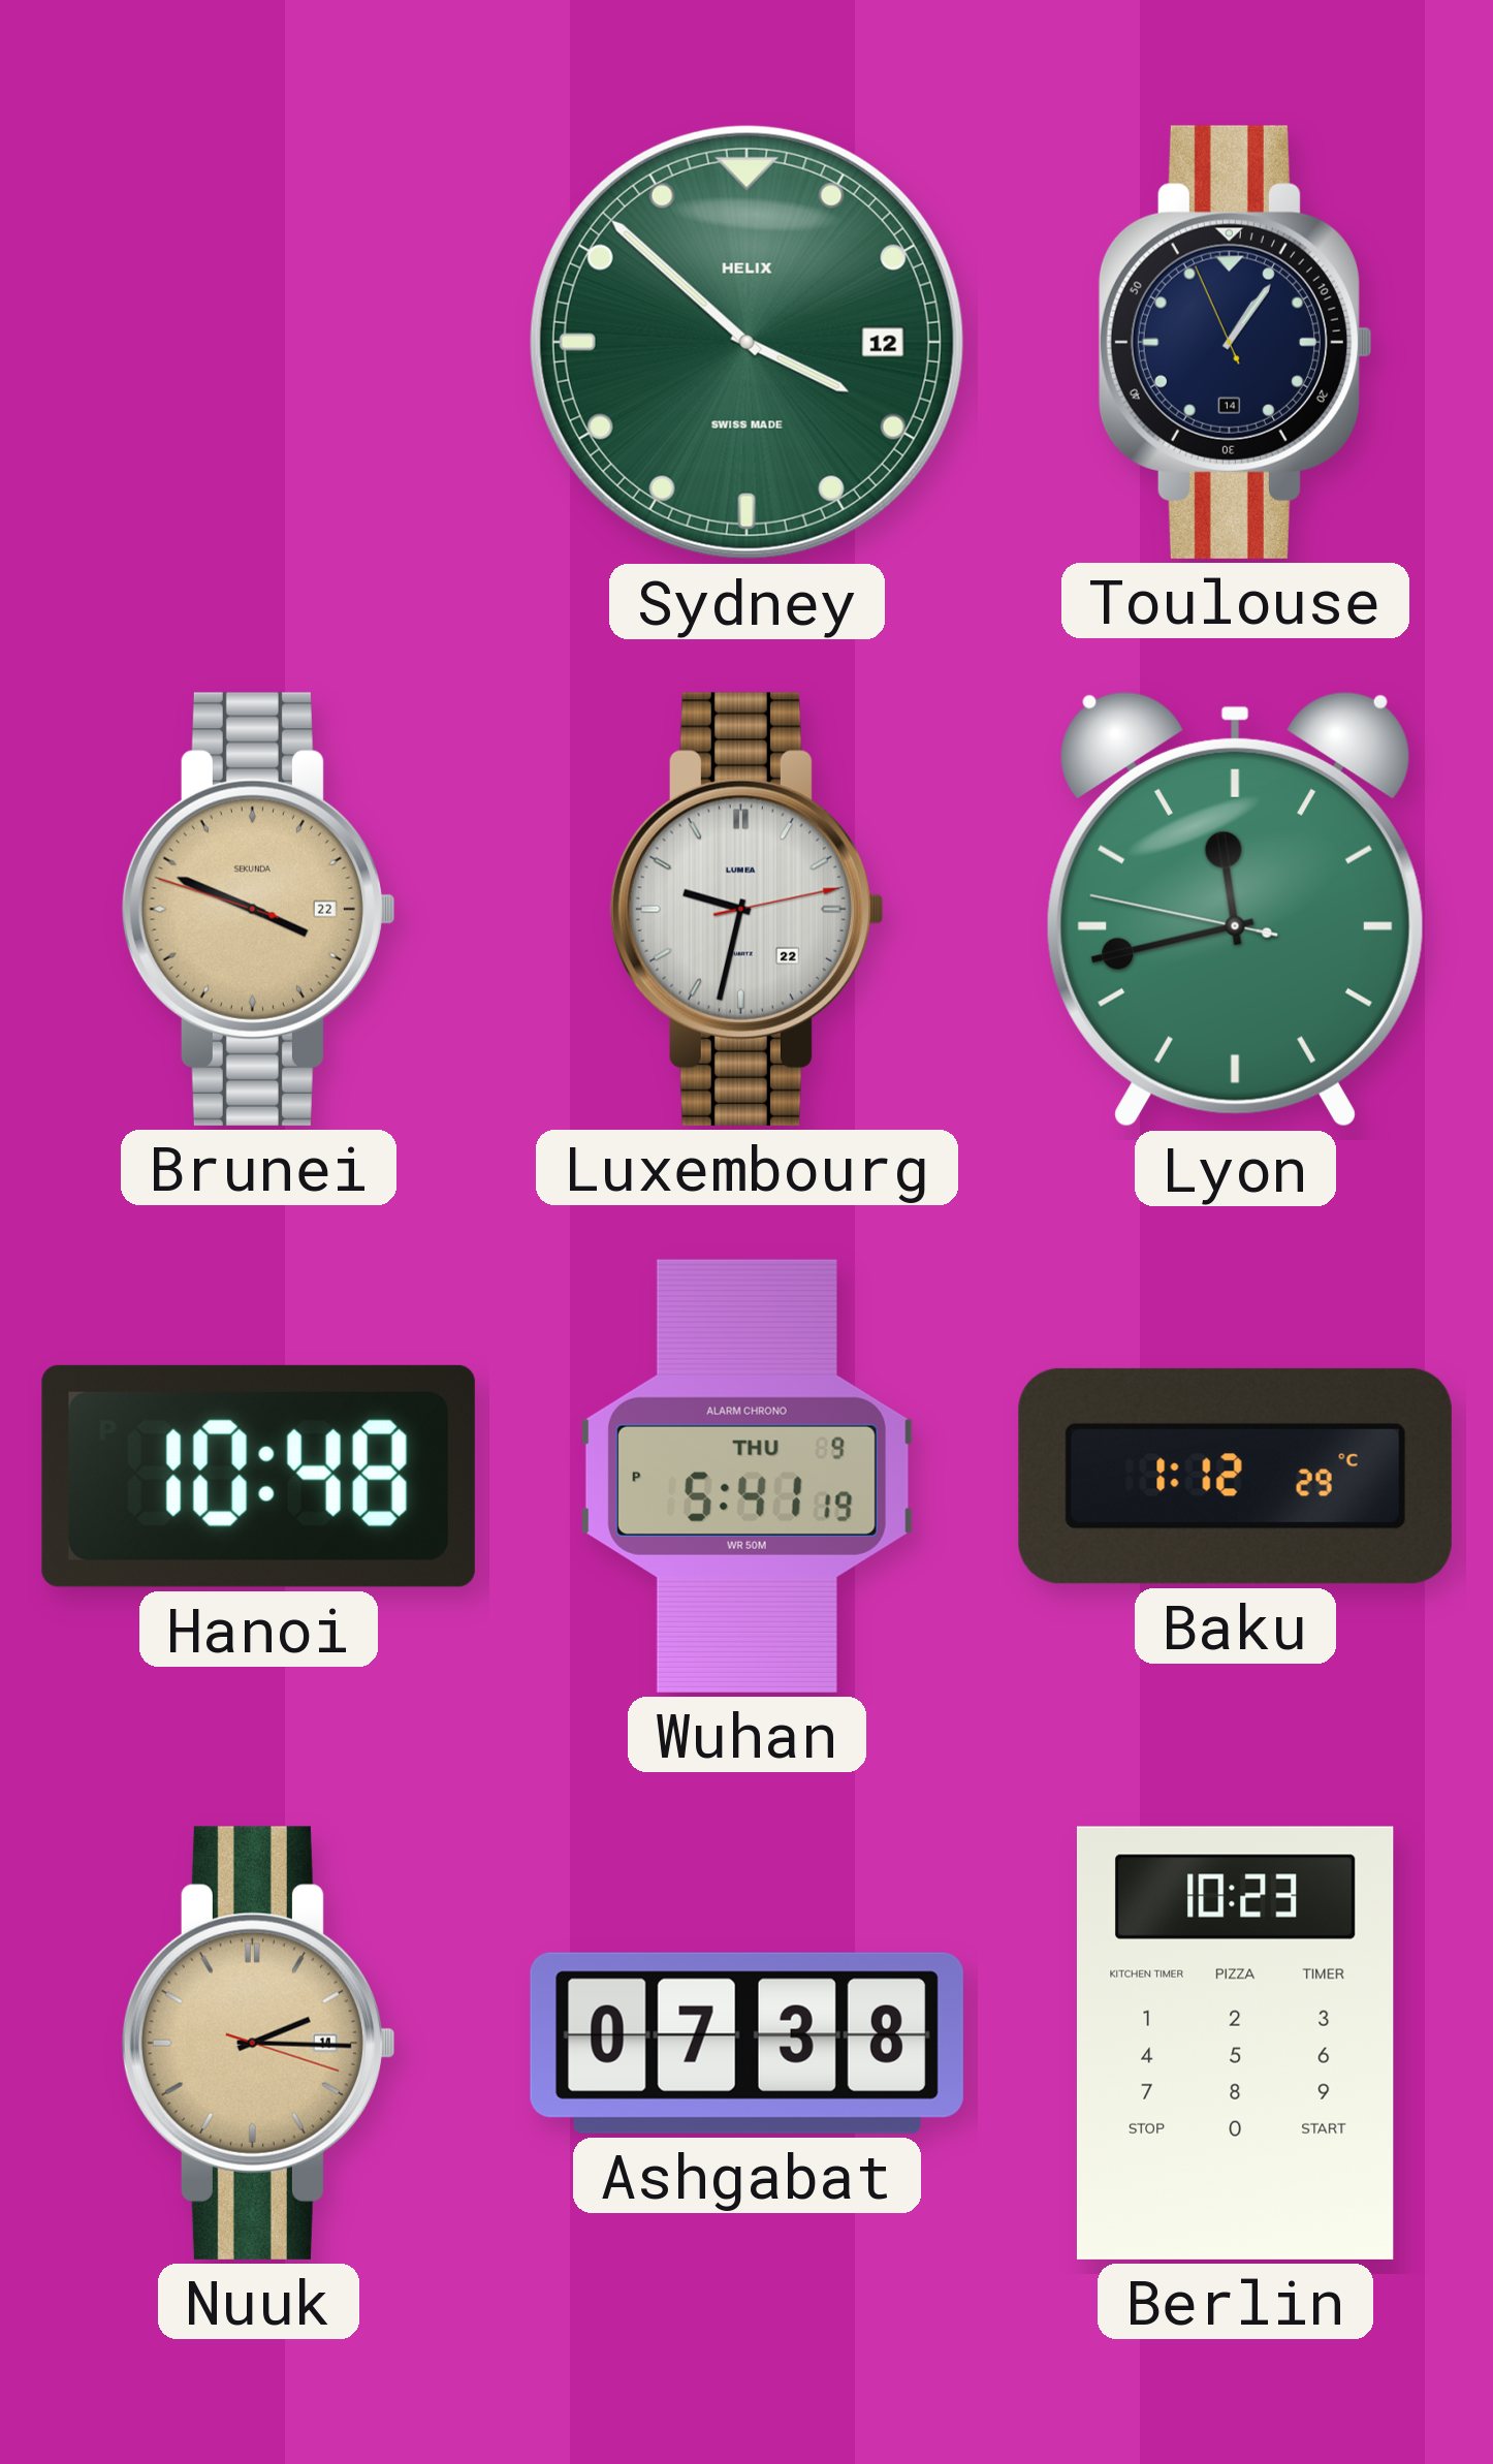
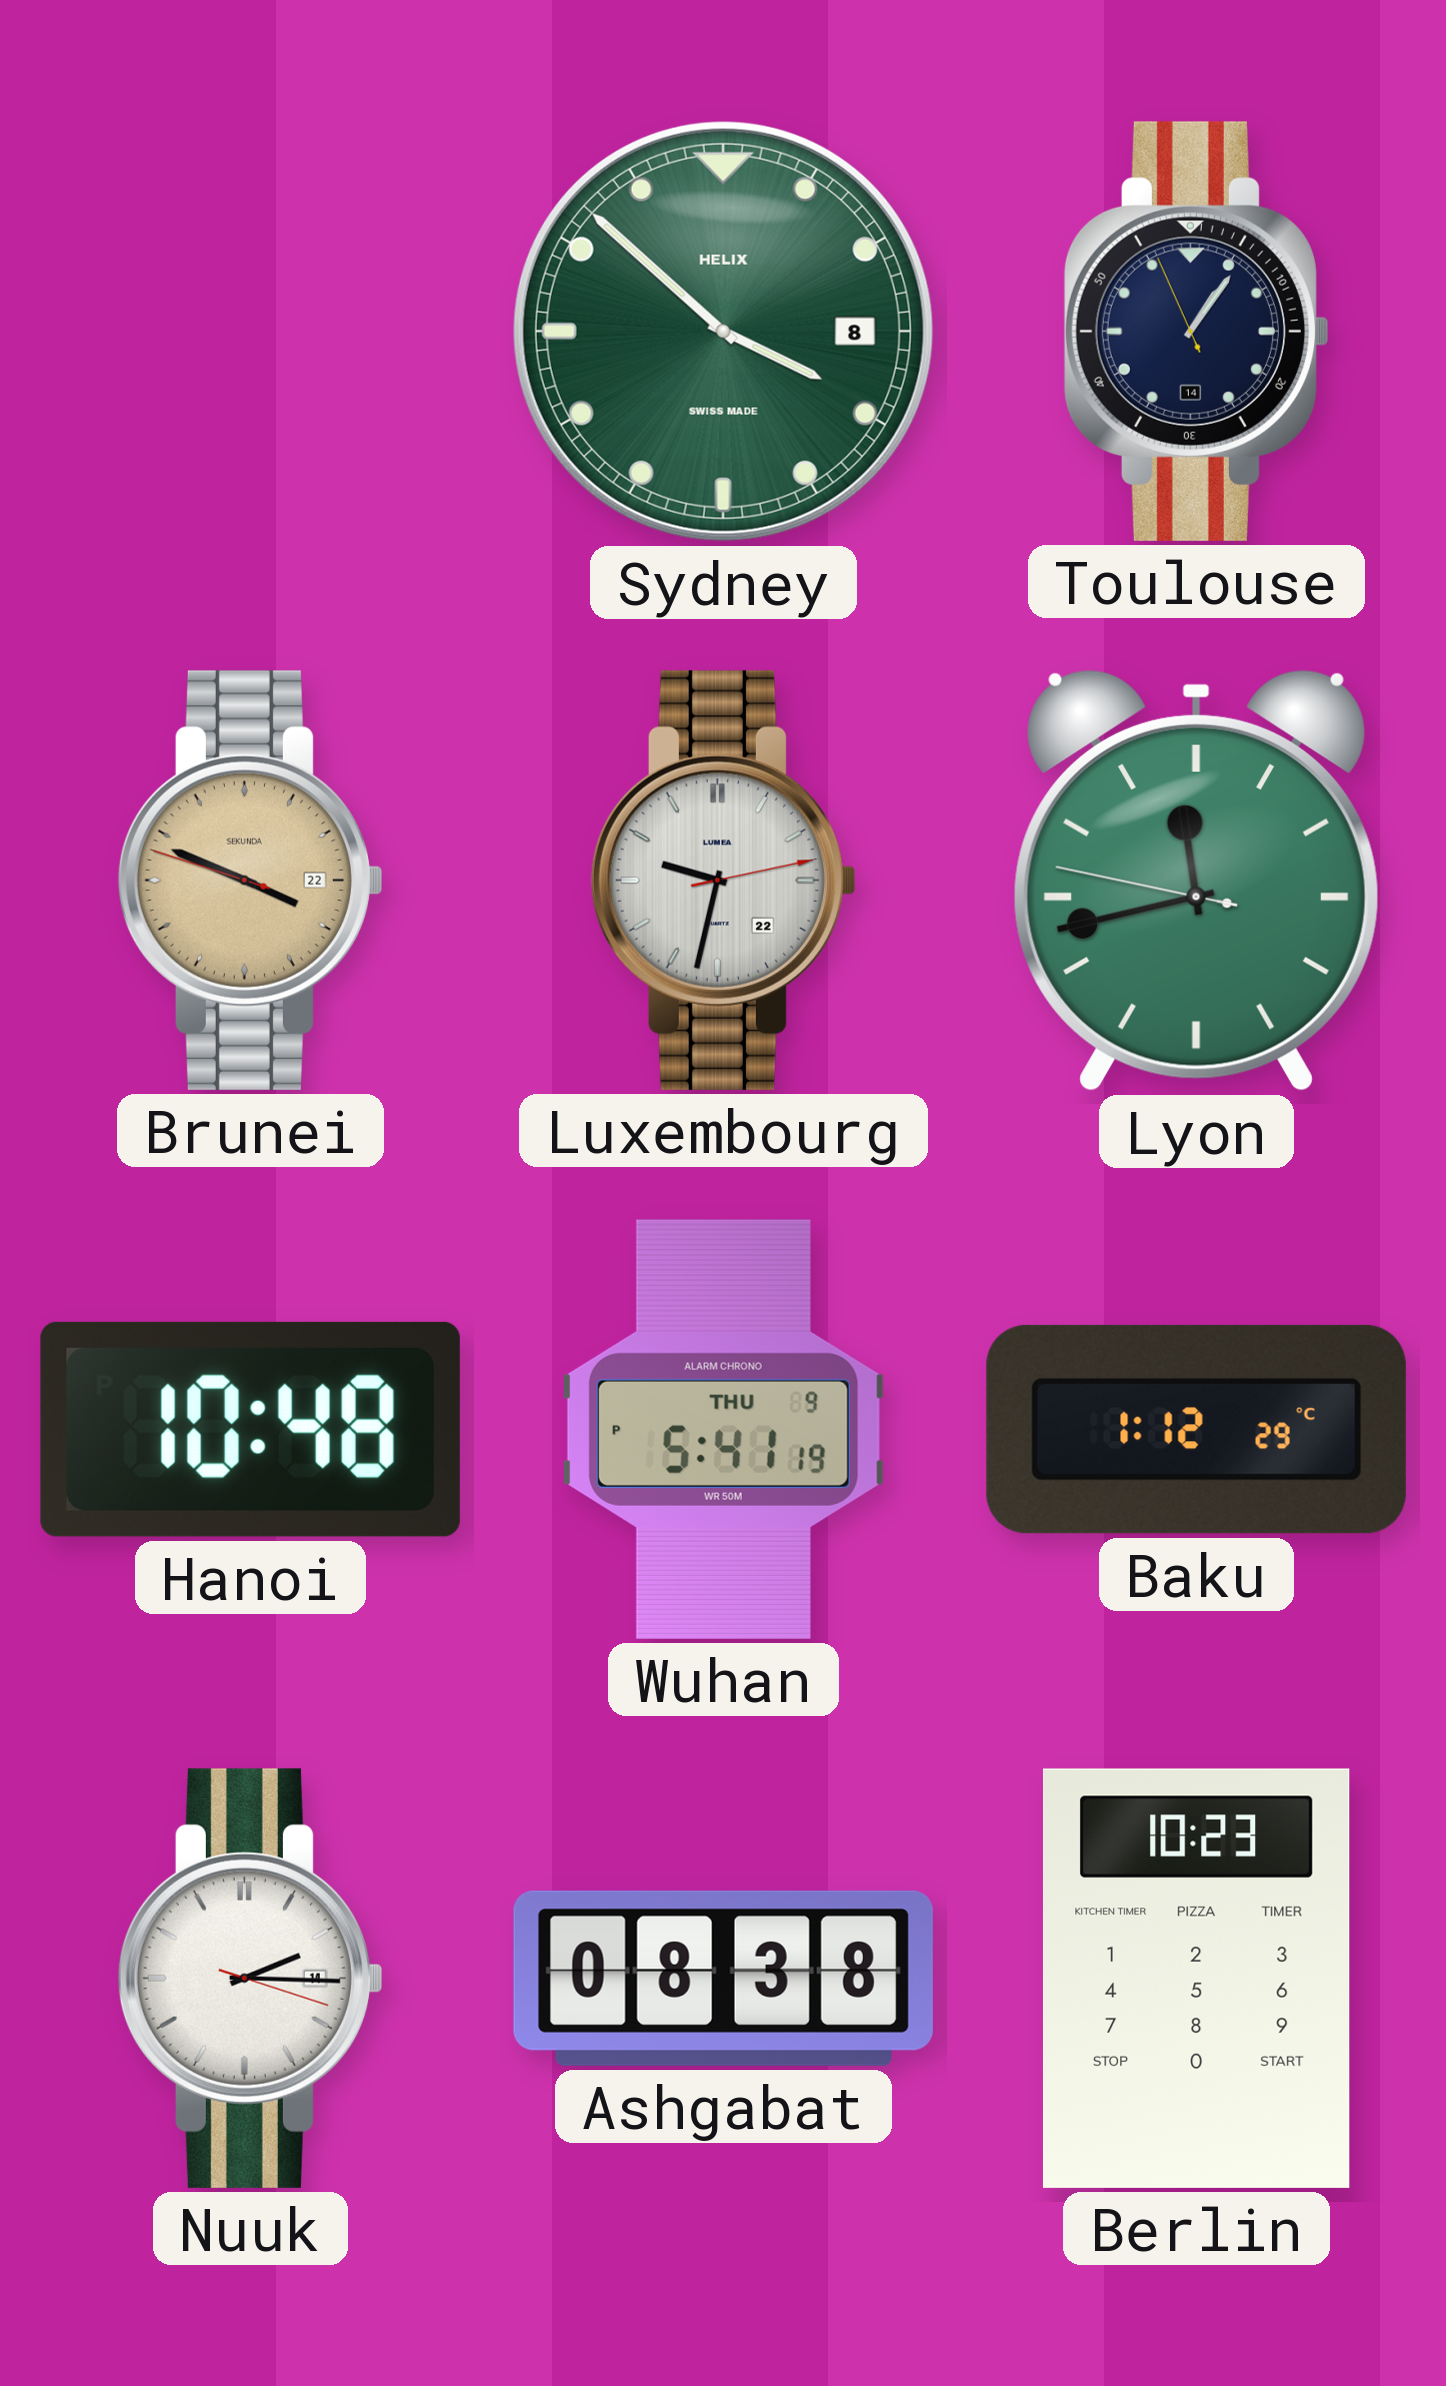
Sydney date: 12 -> 8
Nuuk dial: champagne -> white
Ashgabat: 07:38 -> 08:38
